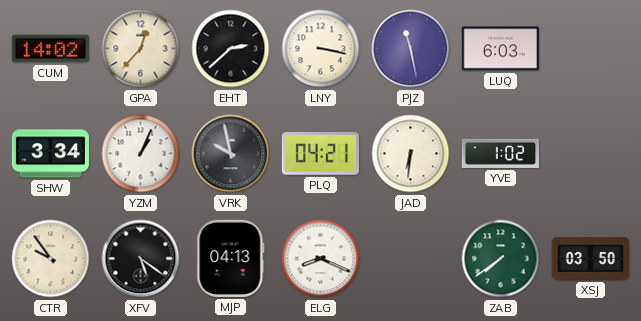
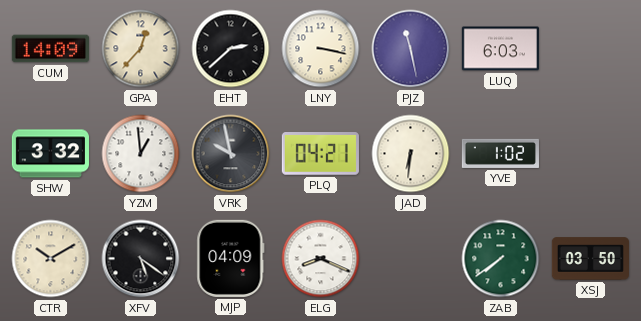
CUM: 14:02 -> 14:09
SHW: 3:34 -> 3:32
YZM: 1:04 -> 12:59
CTR: 9:54 -> 10:10
MJP: 04:13 -> 04:09
